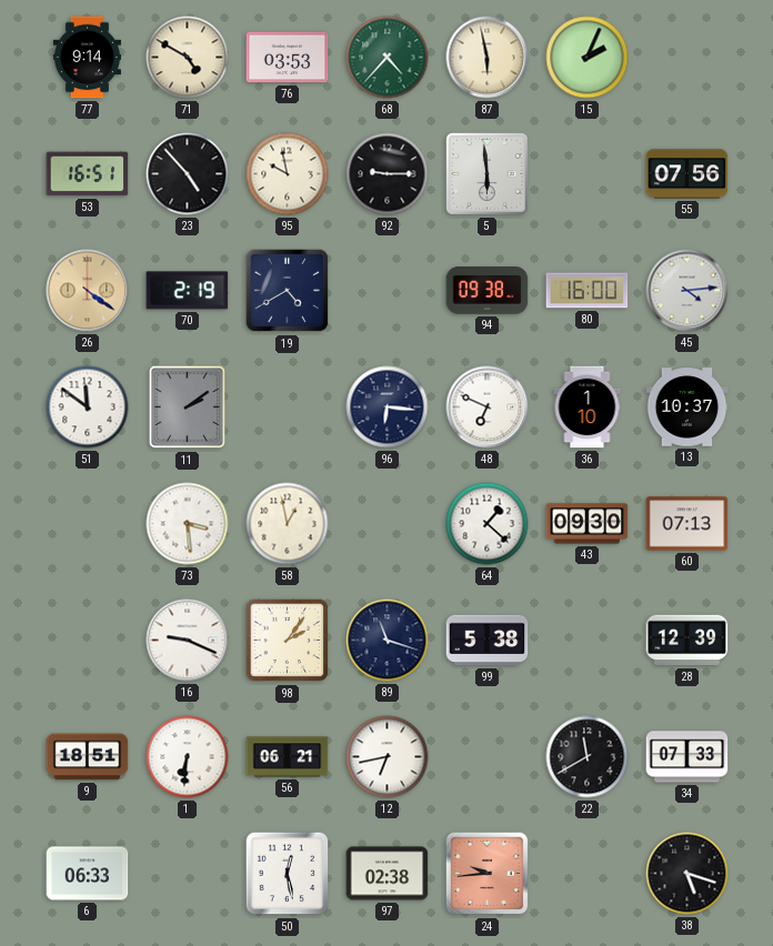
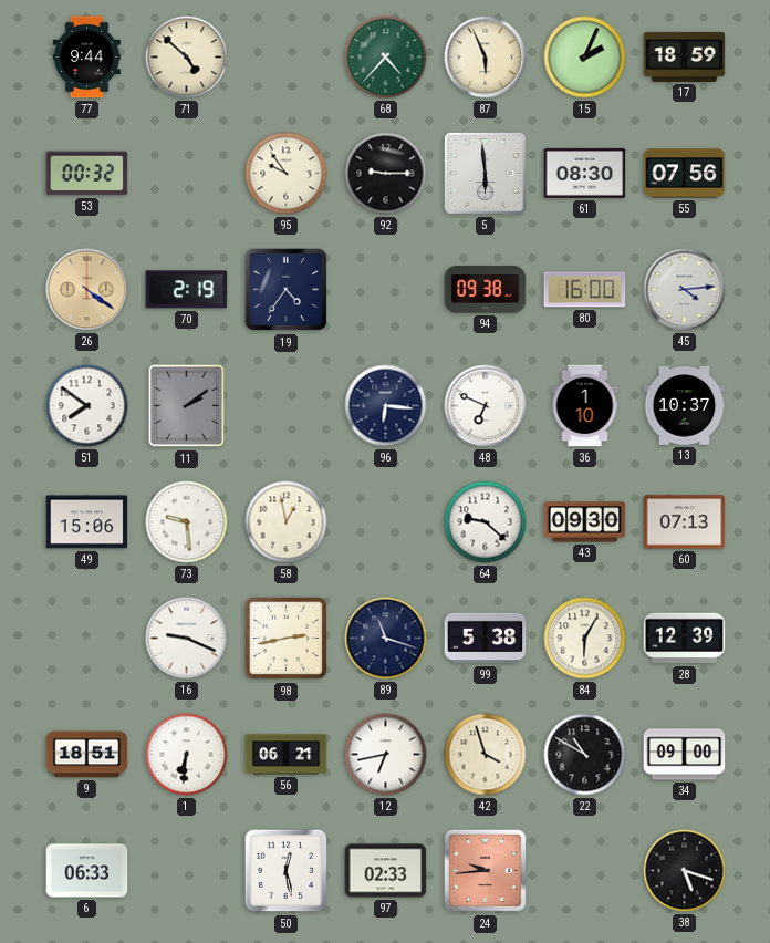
77: 9:14 -> 9:44
71: 4:50 -> 4:52
76: 03:53 -> none
87: 5:58 -> 5:56
17: none -> 18:59
53: 16:51 -> 00:32
23: 4:53 -> none
95: 9:58 -> 9:54
61: none -> 08:30
19: 4:40 -> 4:36
51: 11:51 -> 7:51
49: none -> 15:06
73: 3:29 -> 9:29
64: 1:22 -> 9:22
98: 2:06 -> 2:43
84: none -> 6:05
42: none -> 3:57
22: 11:40 -> 10:50
34: 07:33 -> 09:00
97: 02:38 -> 02:33
